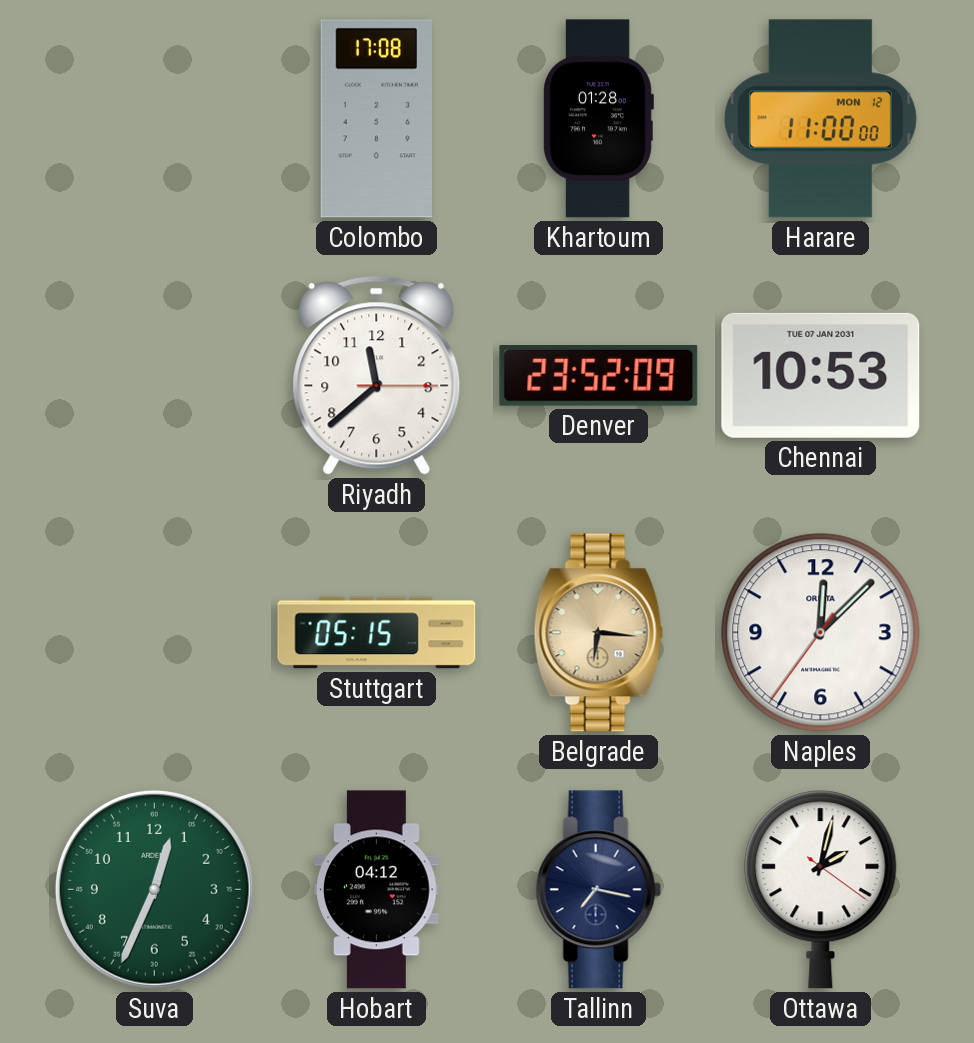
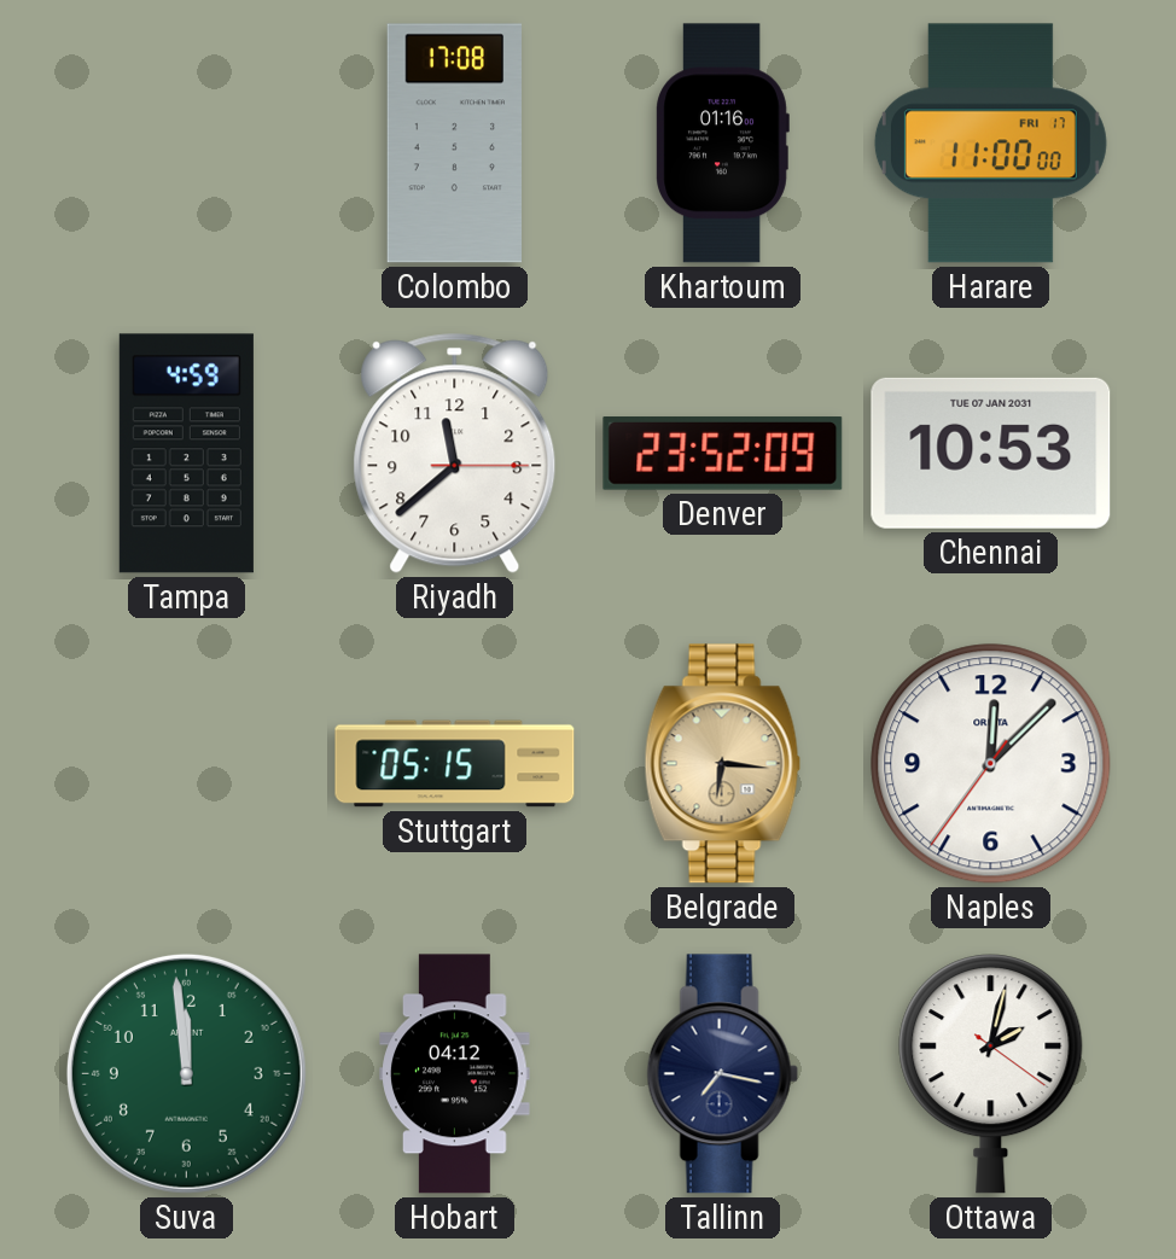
Khartoum: 01:28 -> 01:16
Harare date: MON 12 -> FRI 17
Tampa: none -> 4:59
Suva: 12:34 -> 11:59
